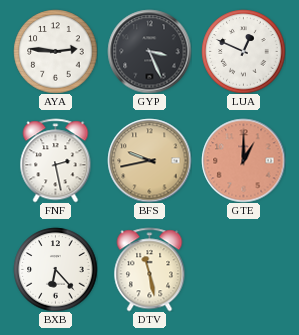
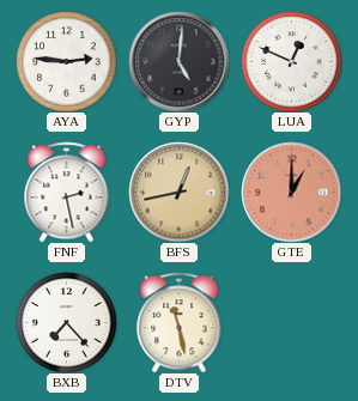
GYP: 3:26 -> 5:01
BFS: 9:43 -> 12:43
BXB: 6:23 -> 7:23
